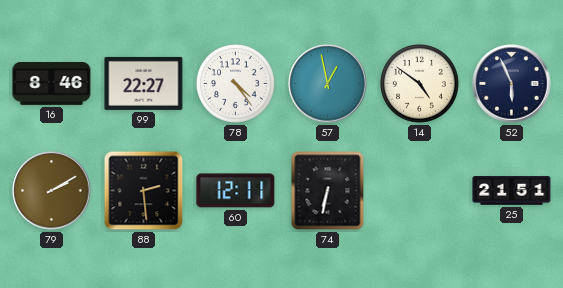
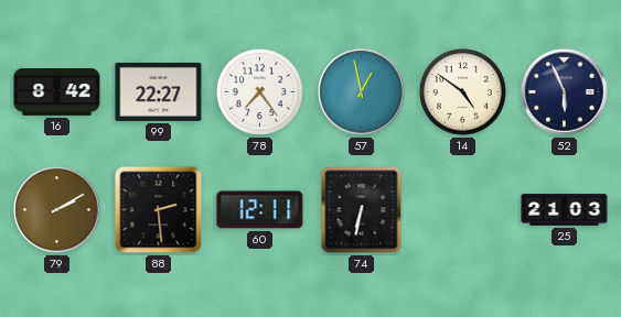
16: 8:46 -> 8:42
78: 4:24 -> 7:24
25: 21:51 -> 21:03
